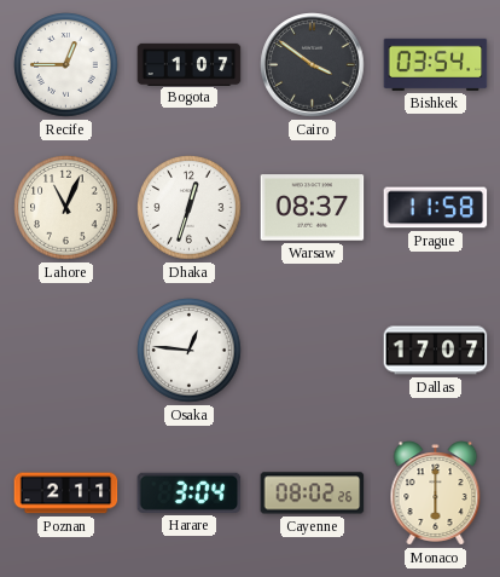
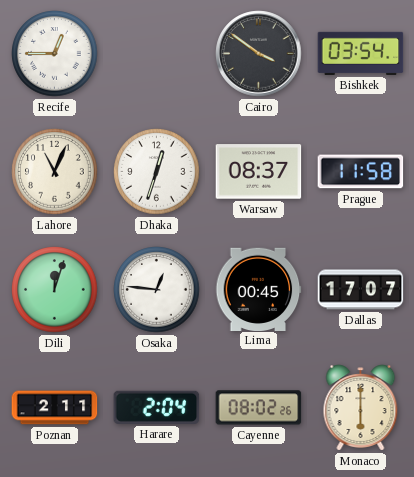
Bogota: 1:07 -> none
Dili: none -> 12:03
Lima: none -> 00:45
Harare: 3:04 -> 2:04
